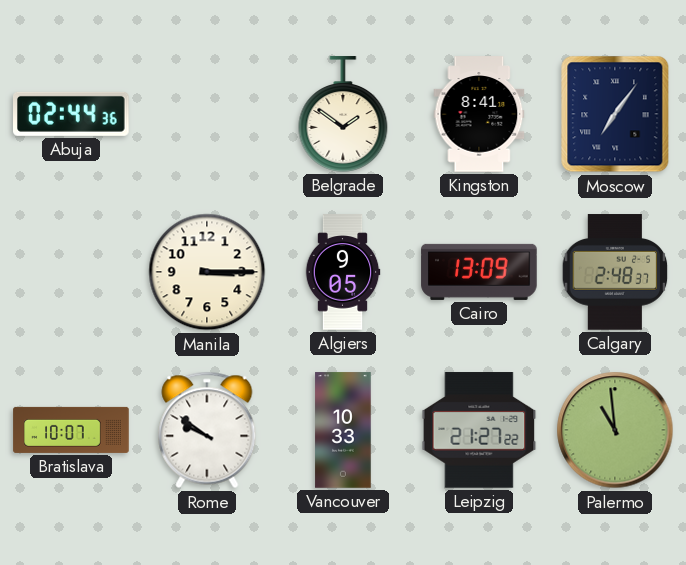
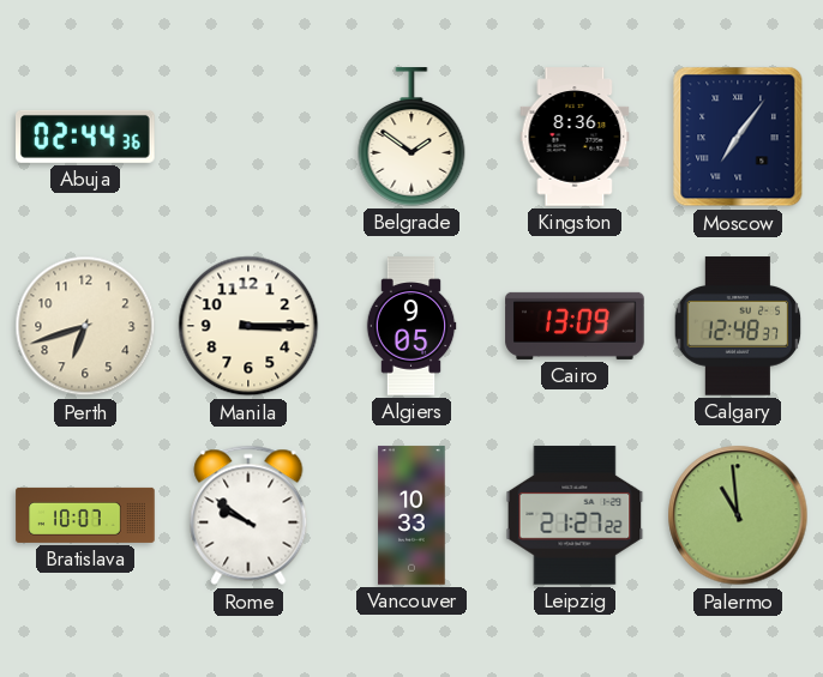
Kingston: 8:41 -> 8:36
Perth: none -> 6:42
Calgary: 2:48 -> 12:48
